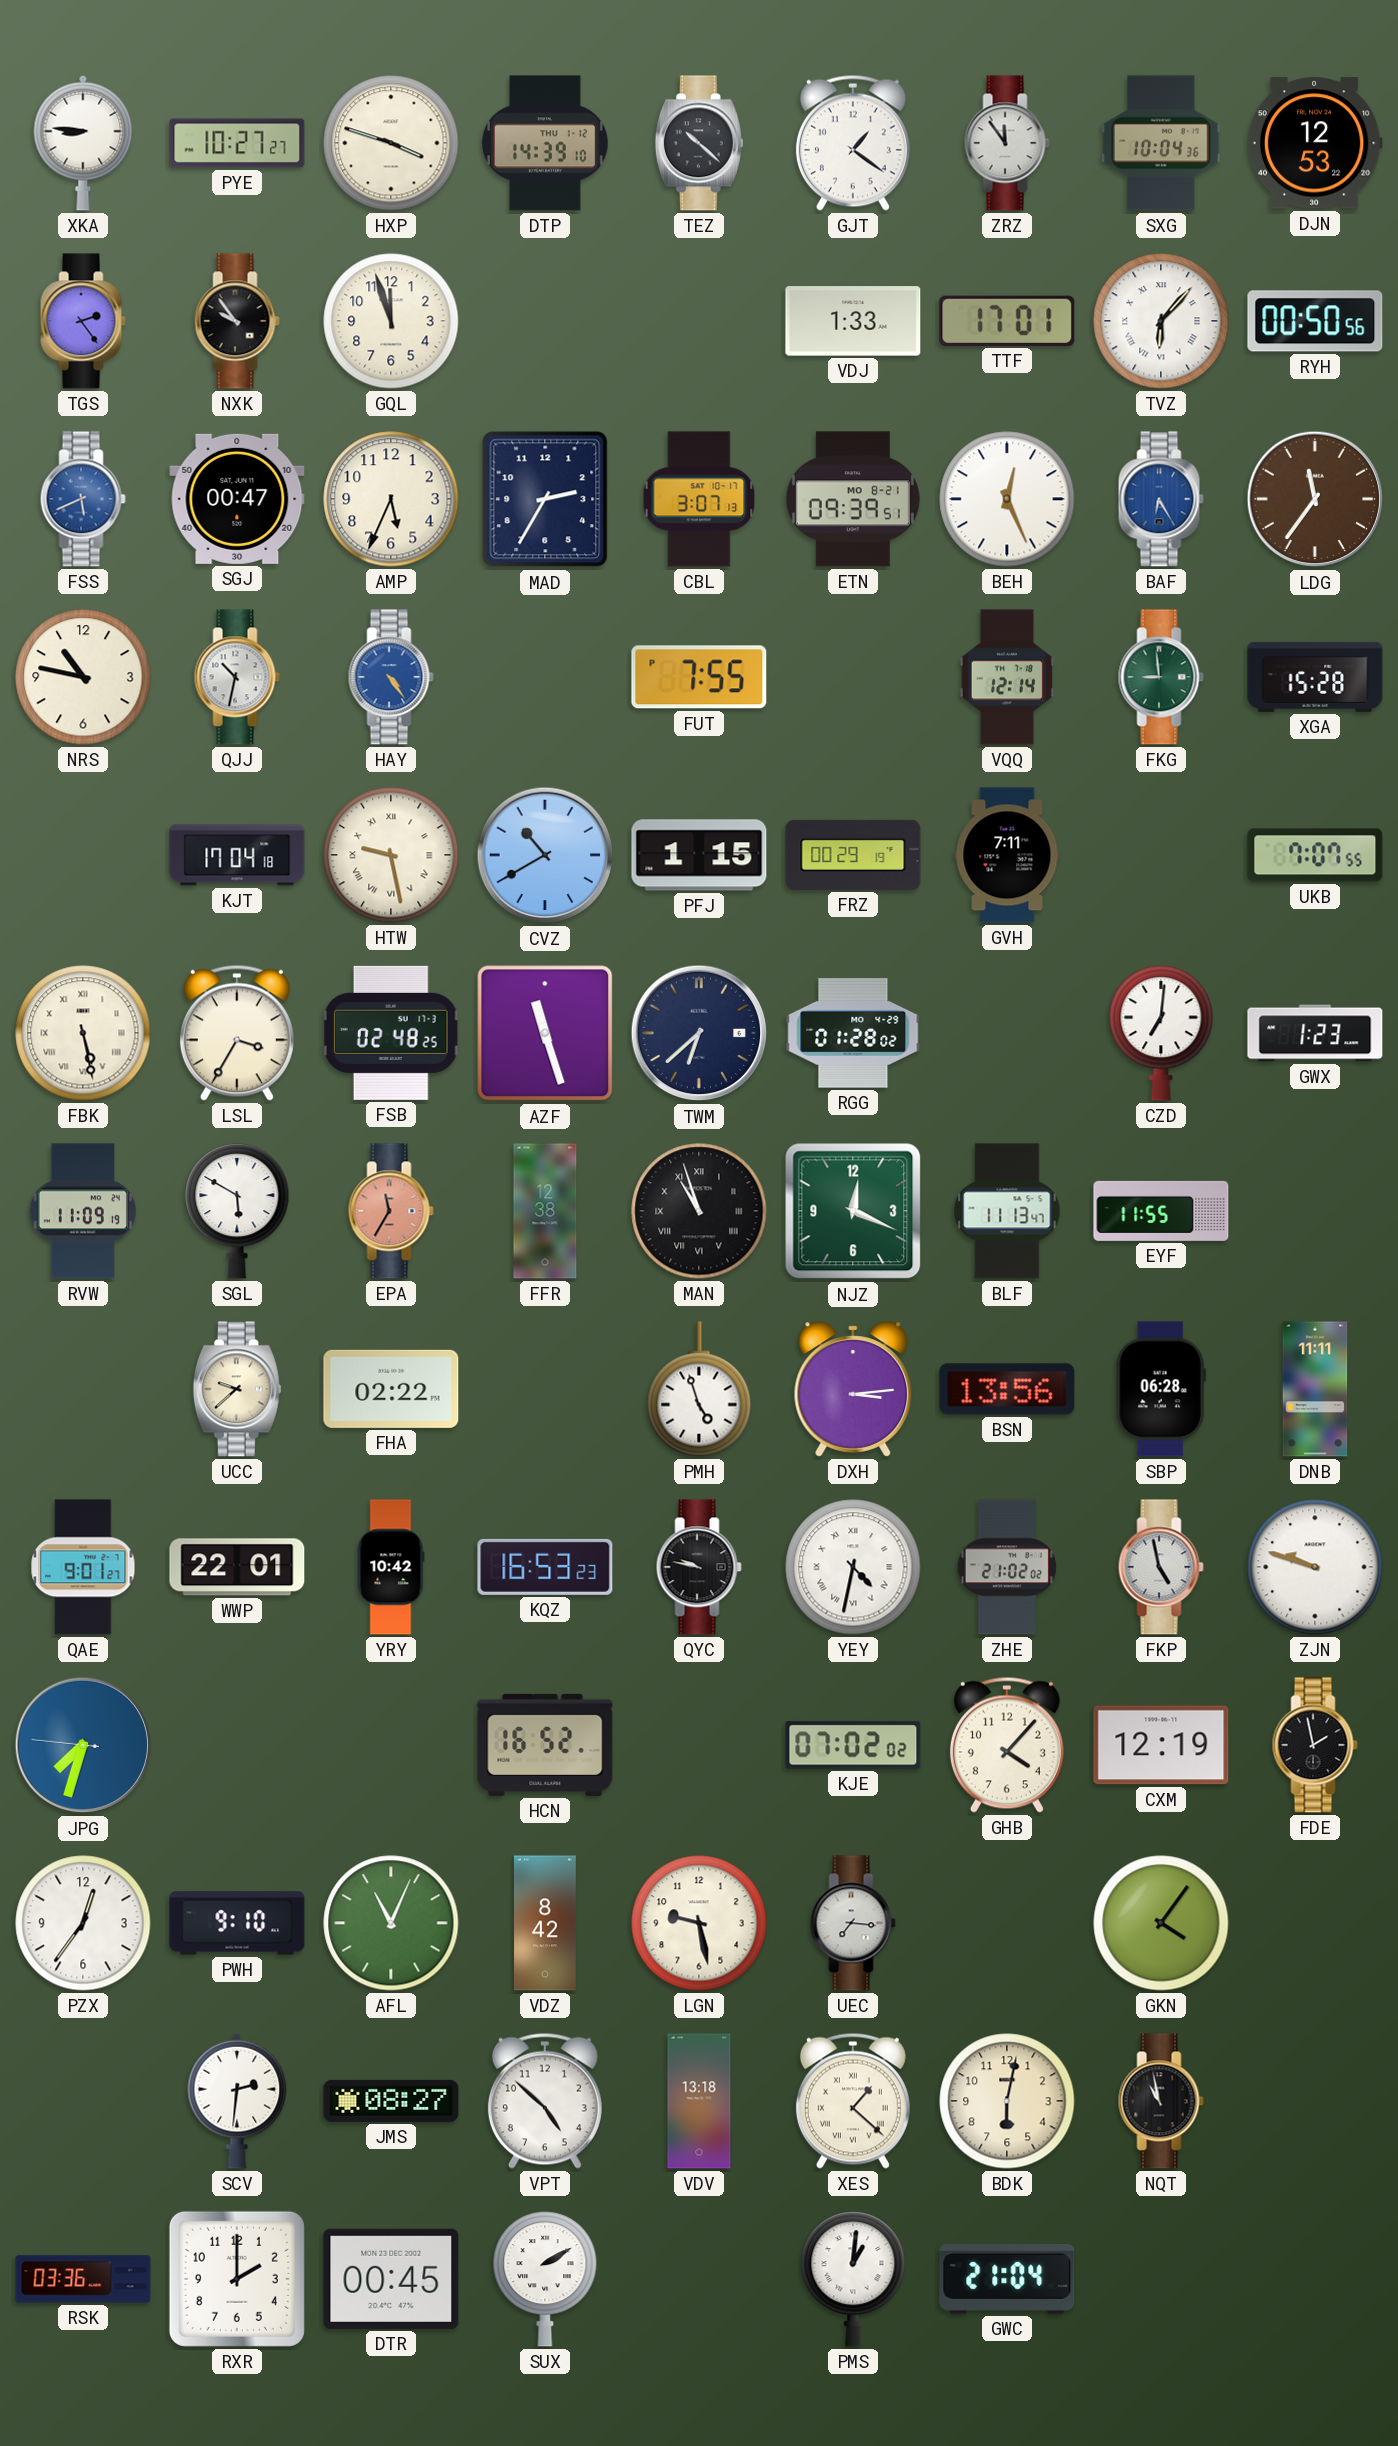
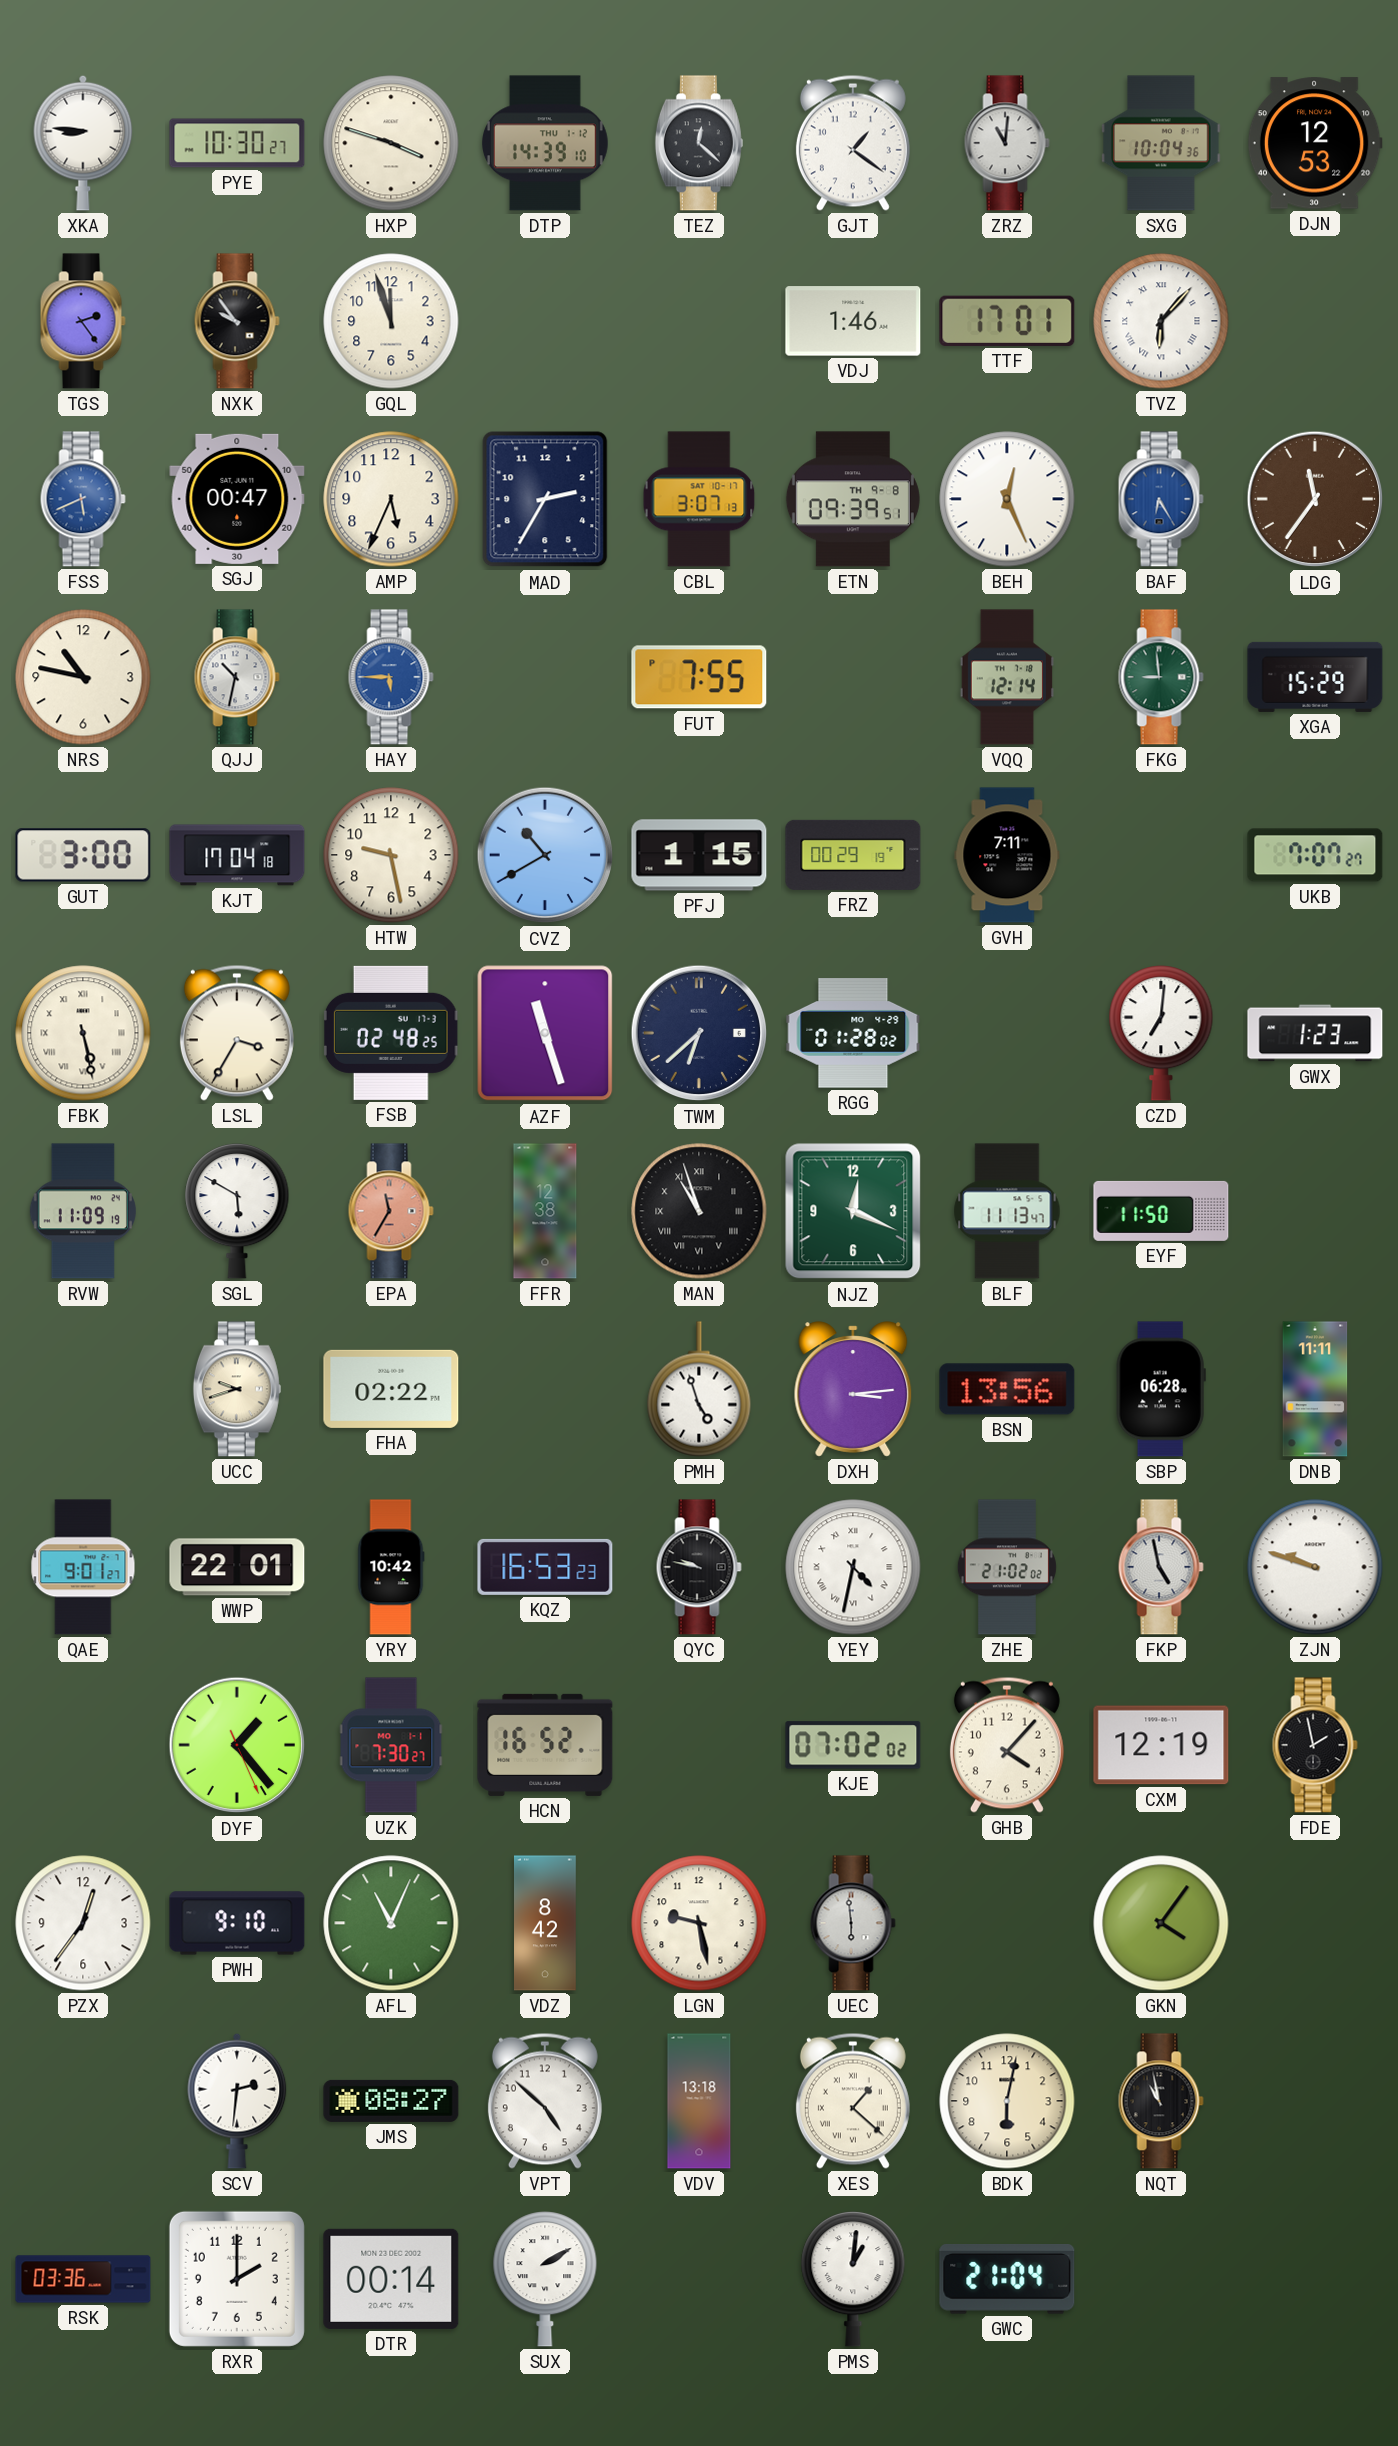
PYE: 10:27 -> 10:30
TEZ: 10:22 -> 12:22
ZRZ: 11:54 -> 11:01
VDJ: 1:33 -> 1:46
RYH: 00:50 -> none
ETN date: MO 8-21 -> TH 9-8
HAY: 4:24 -> 5:45
XGA: 15:28 -> 15:29
GUT: none -> 3:00
HTW numerals: Roman -> Arabic
UKB: 7:07:55 -> 7:07:27
EYF: 11:55 -> 11:50
UCC: 9:38 -> 9:42
JPG: 7:32 -> none
DYF: none -> 1:23
UZK: none -> 7:30
UEC: 7:16 -> 5:59
DTR: 00:45 -> 00:14
